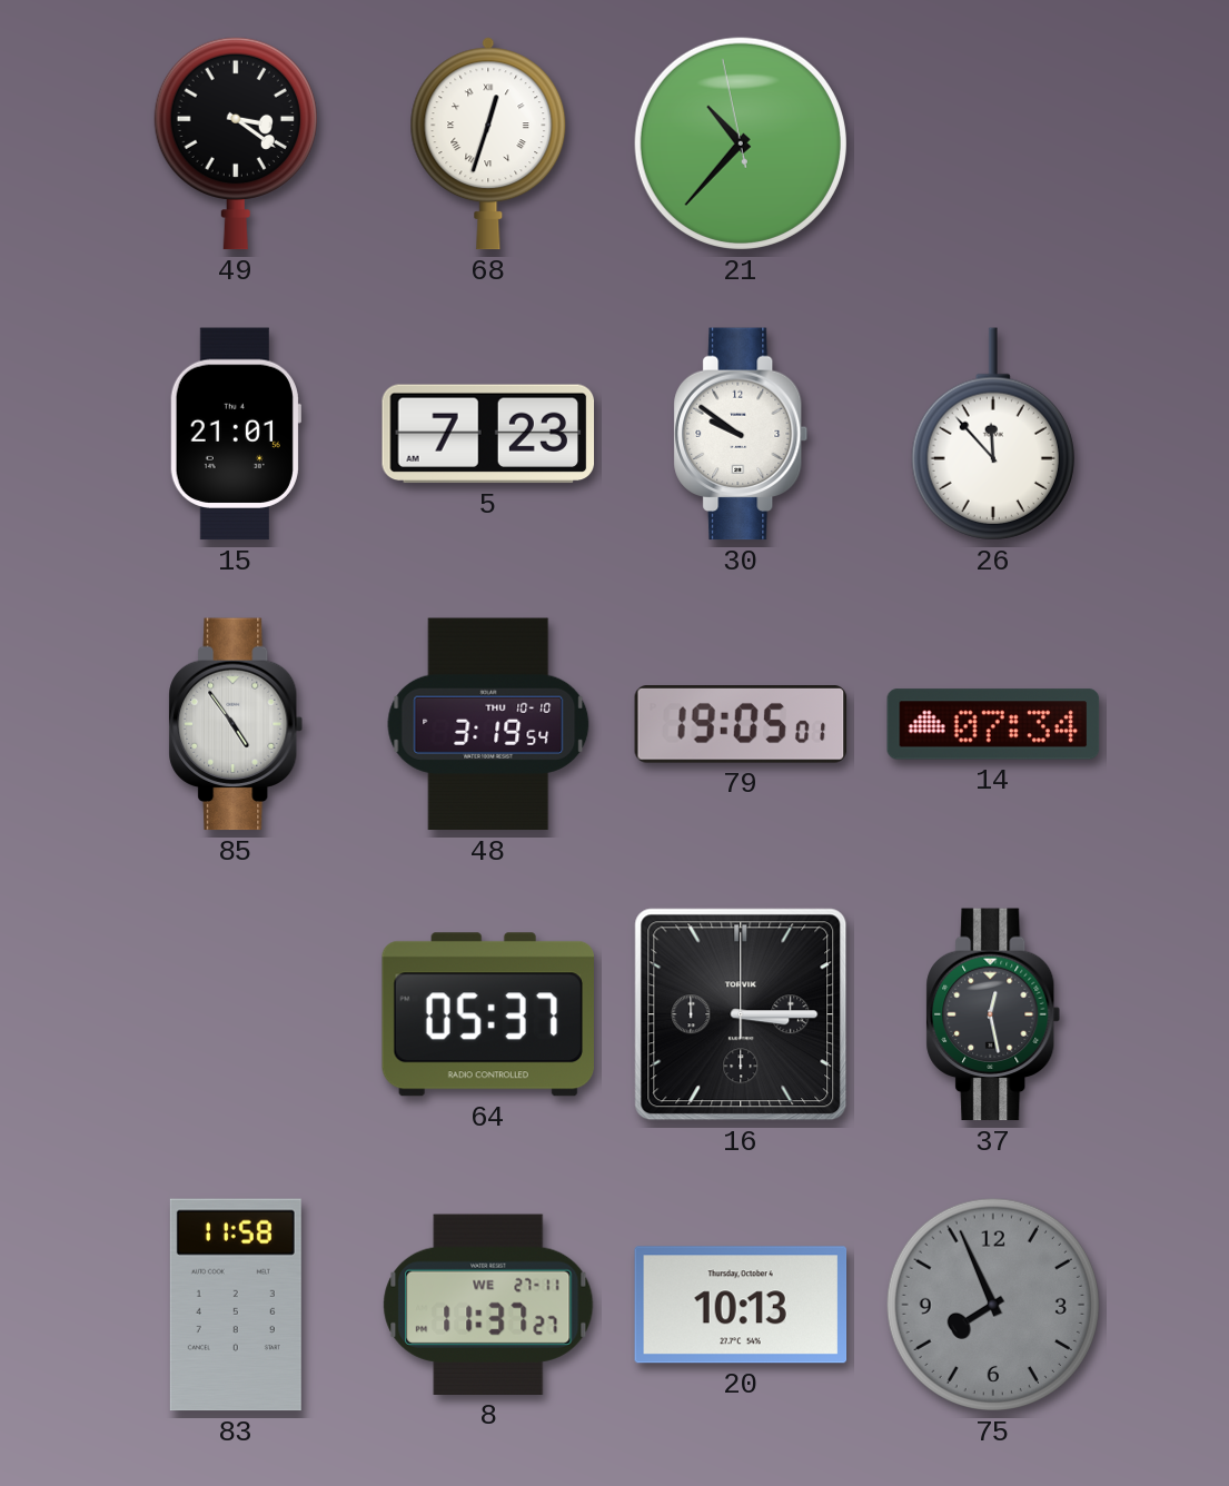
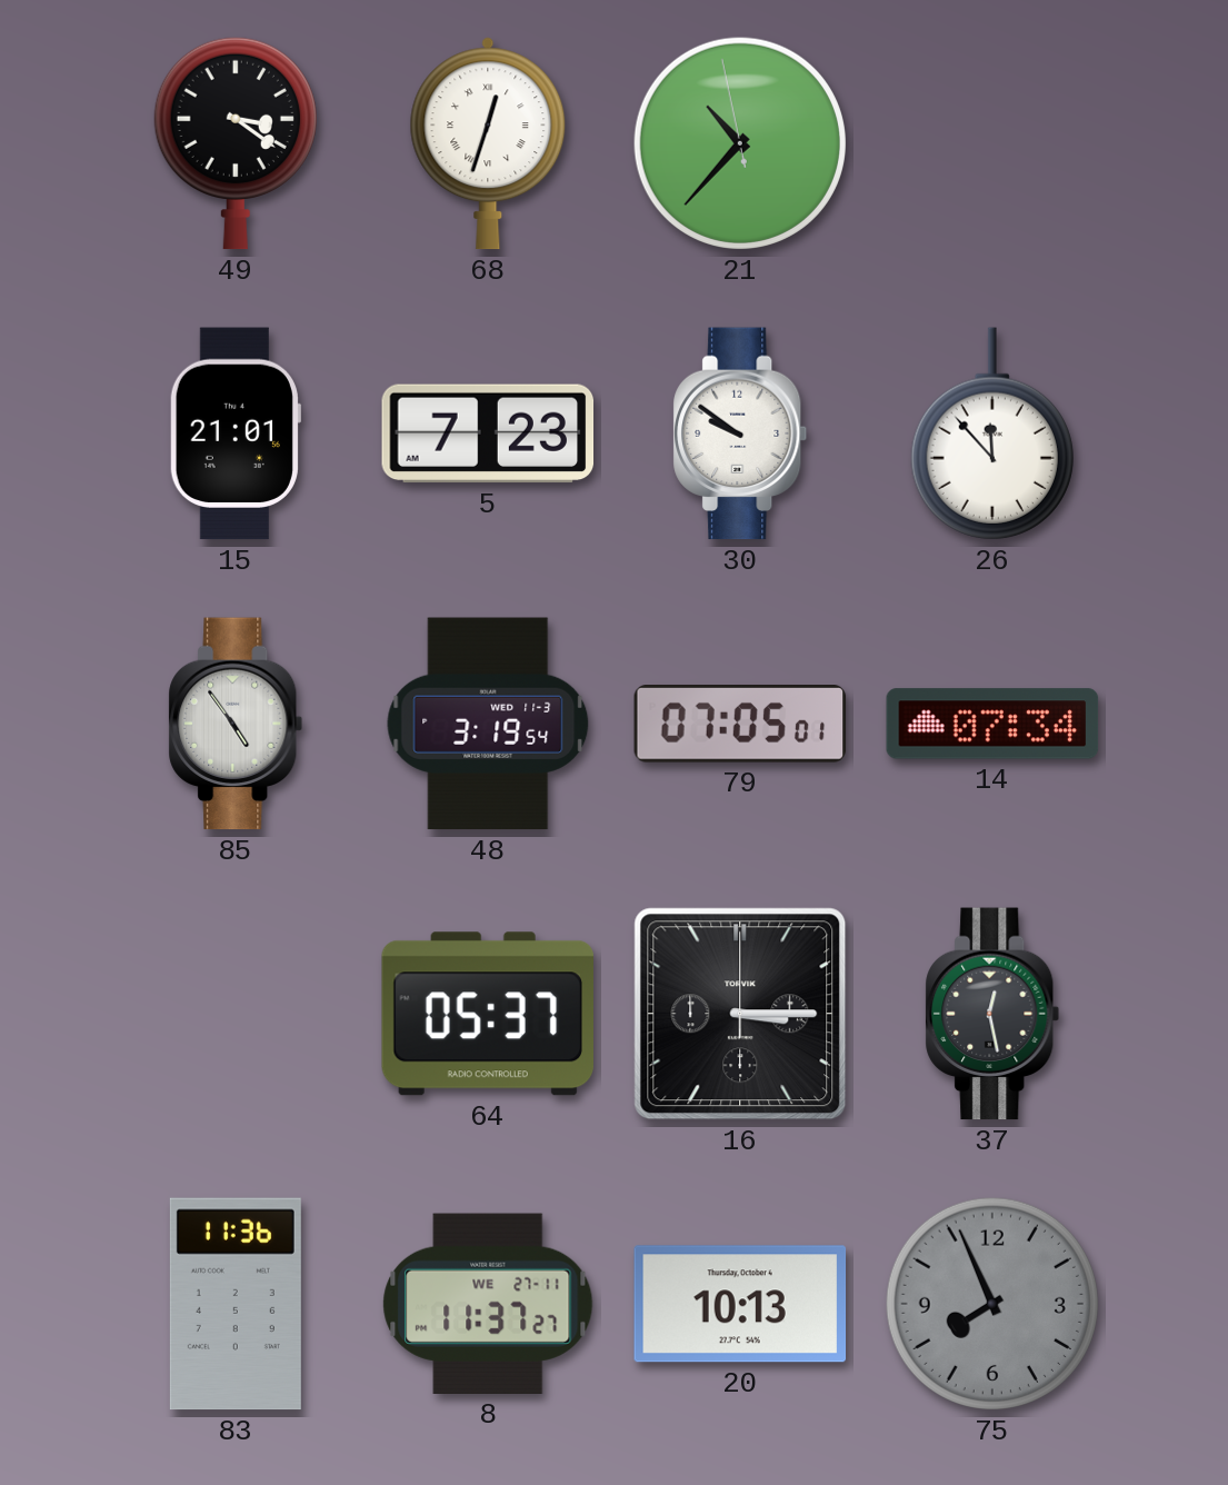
48 date: THU 10-10 -> WED 11-3
79: 19:05 -> 07:05
83: 11:58 -> 11:36
